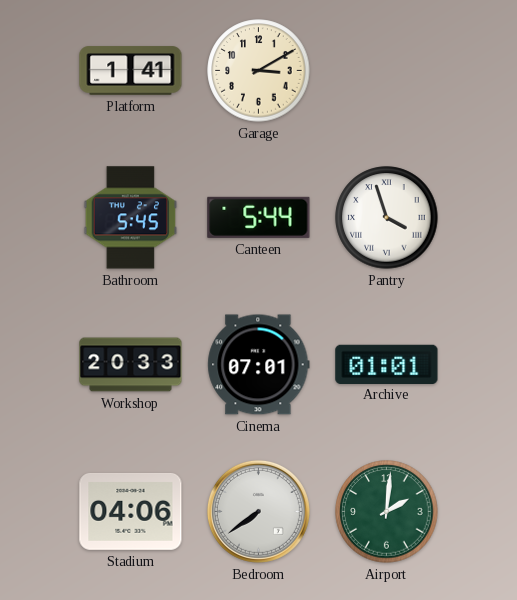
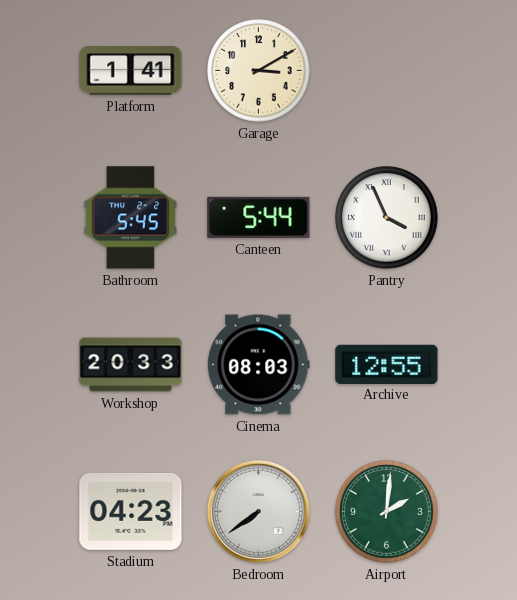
Pantry: 3:57 -> 3:56
Cinema: 07:01 -> 08:03
Archive: 01:01 -> 12:55
Stadium: 04:06 -> 04:23
